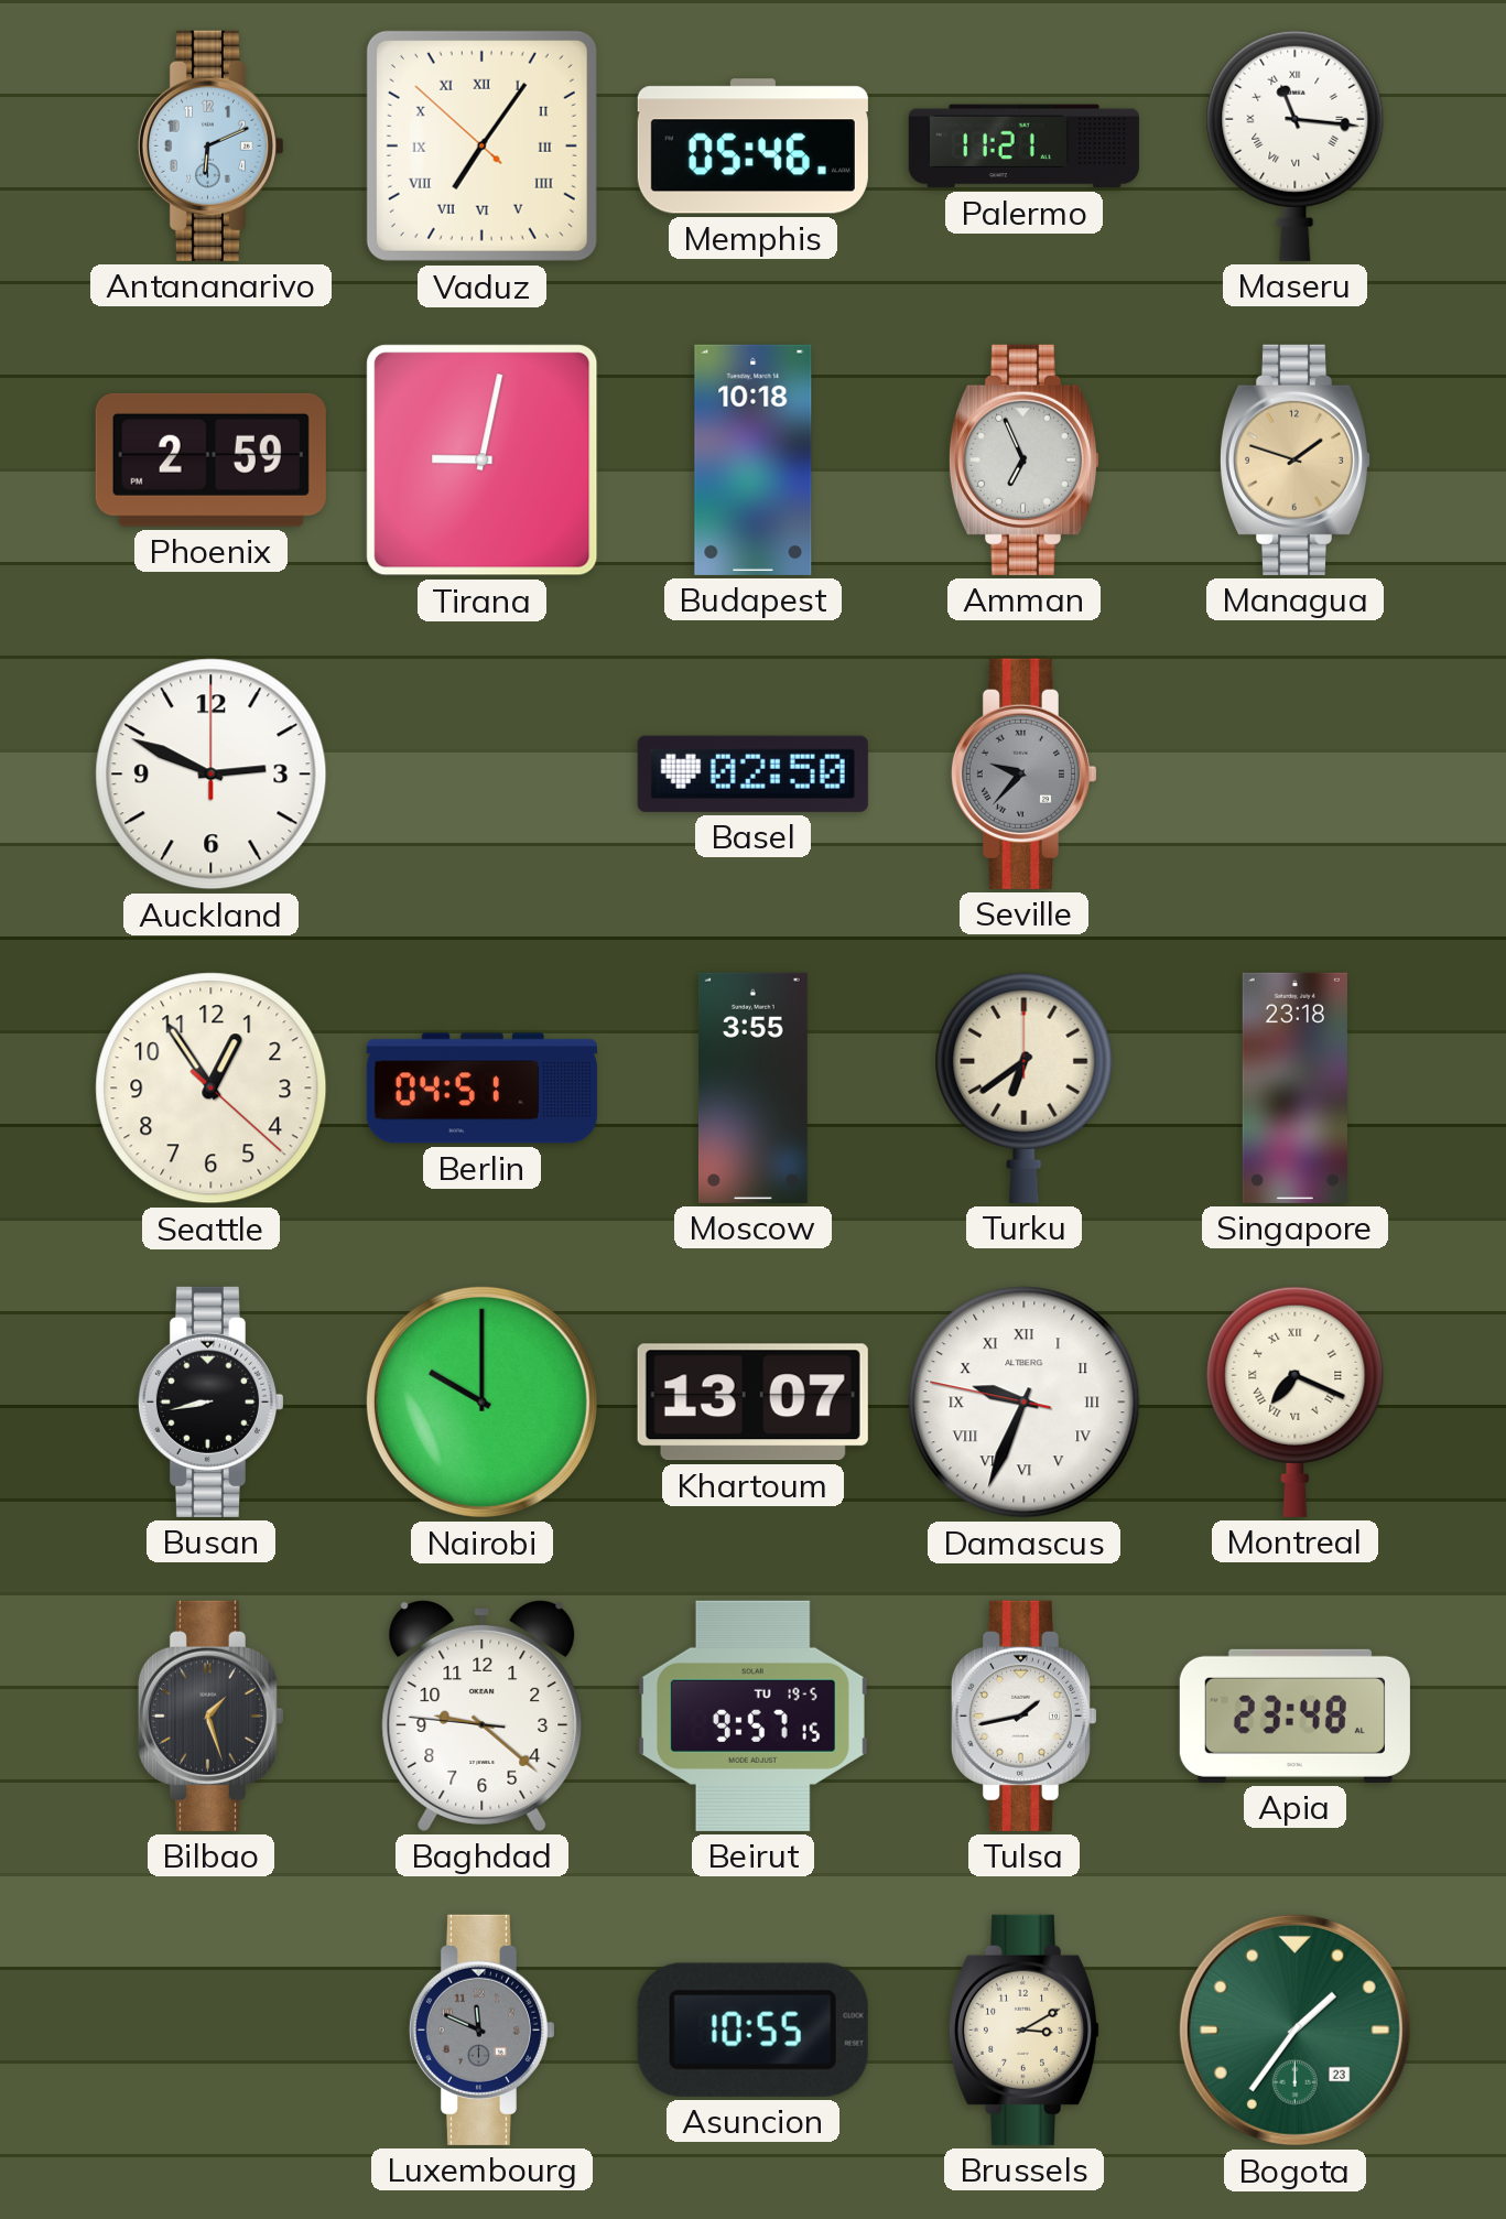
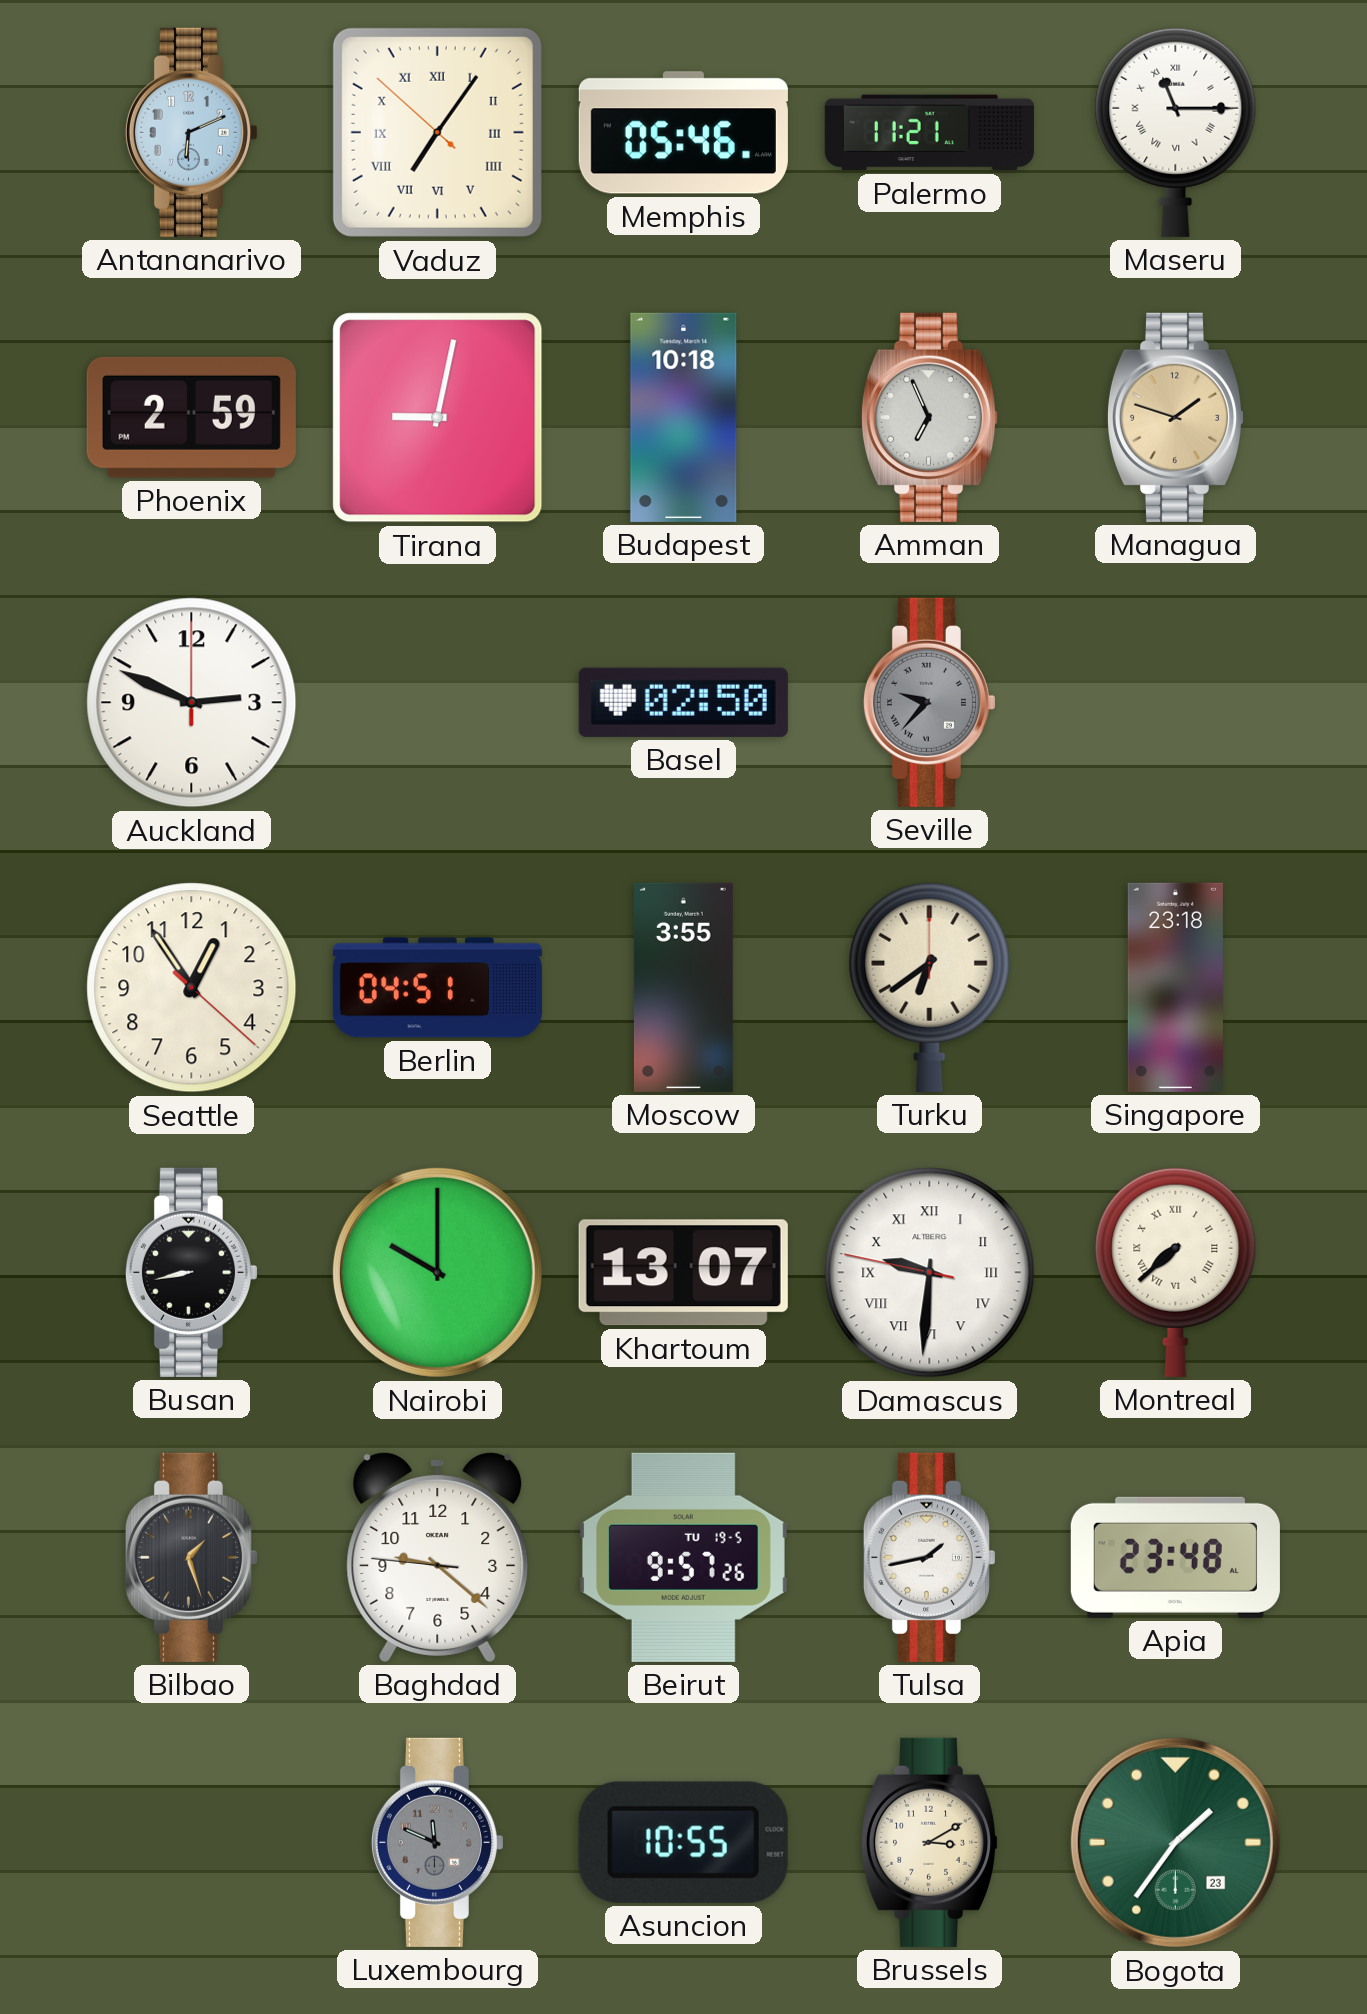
Maseru: 11:16 -> 11:15
Damascus: 9:33 -> 9:30
Montreal: 7:19 -> 7:38
Beirut: 9:57:15 -> 9:57:26
